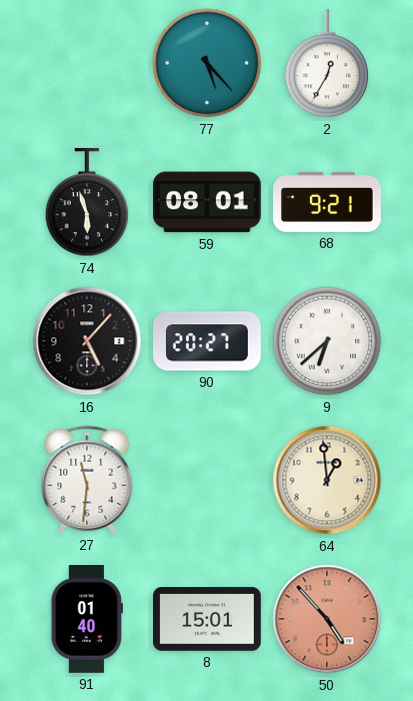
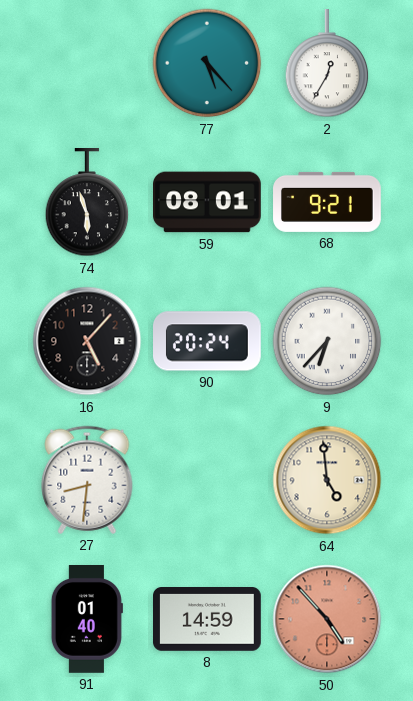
90: 20:27 -> 20:24
9: 6:38 -> 6:37
27: 11:31 -> 8:31
64: 12:59 -> 4:59
8: 15:01 -> 14:59
